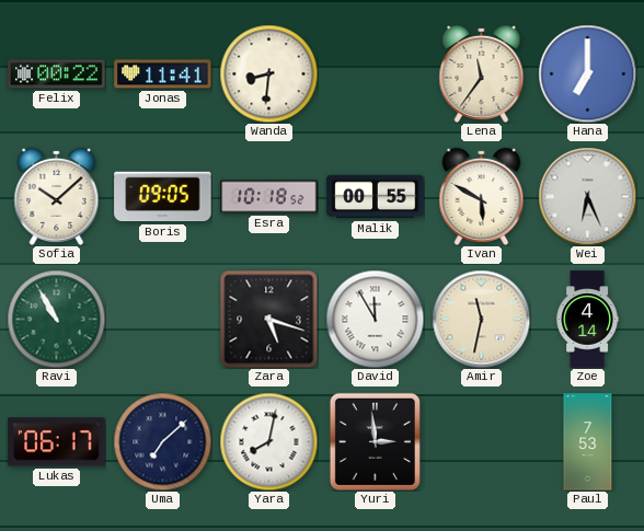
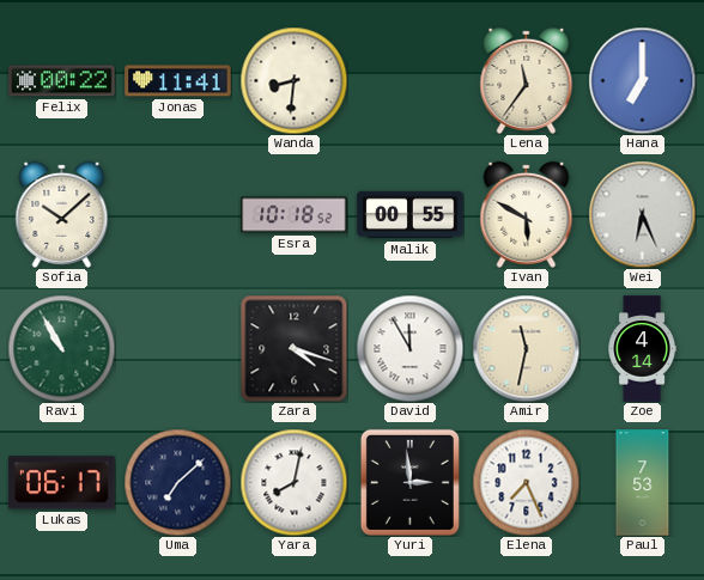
Boris: 09:05 -> none
Zara: 5:18 -> 4:18
Elena: none -> 7:26
